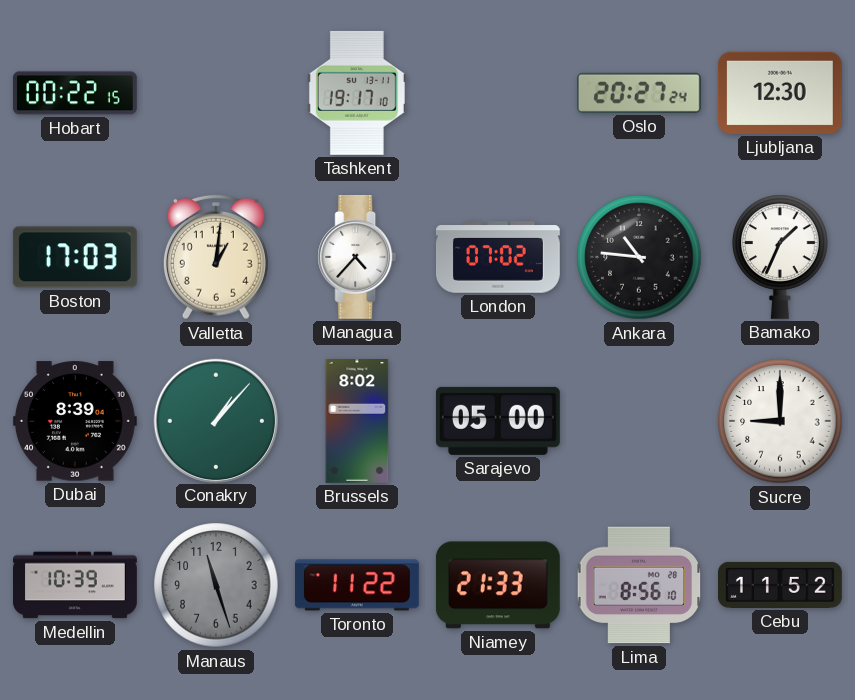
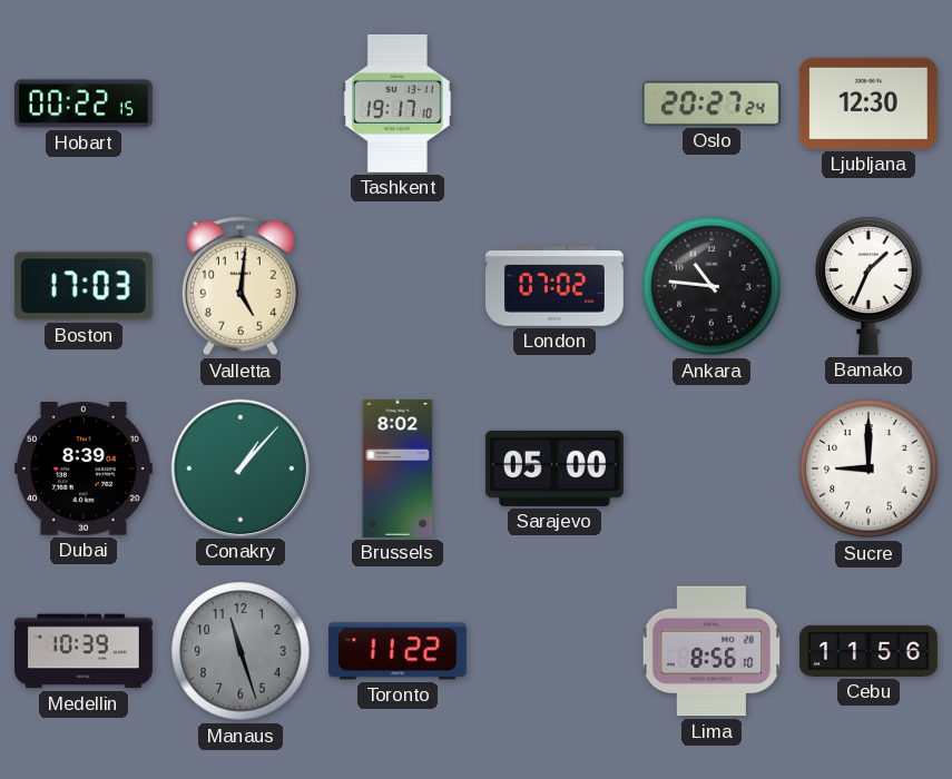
Valletta: 1:01 -> 5:01
Managua: 4:37 -> none
Niamey: 21:33 -> none
Cebu: 11:52 -> 11:56
